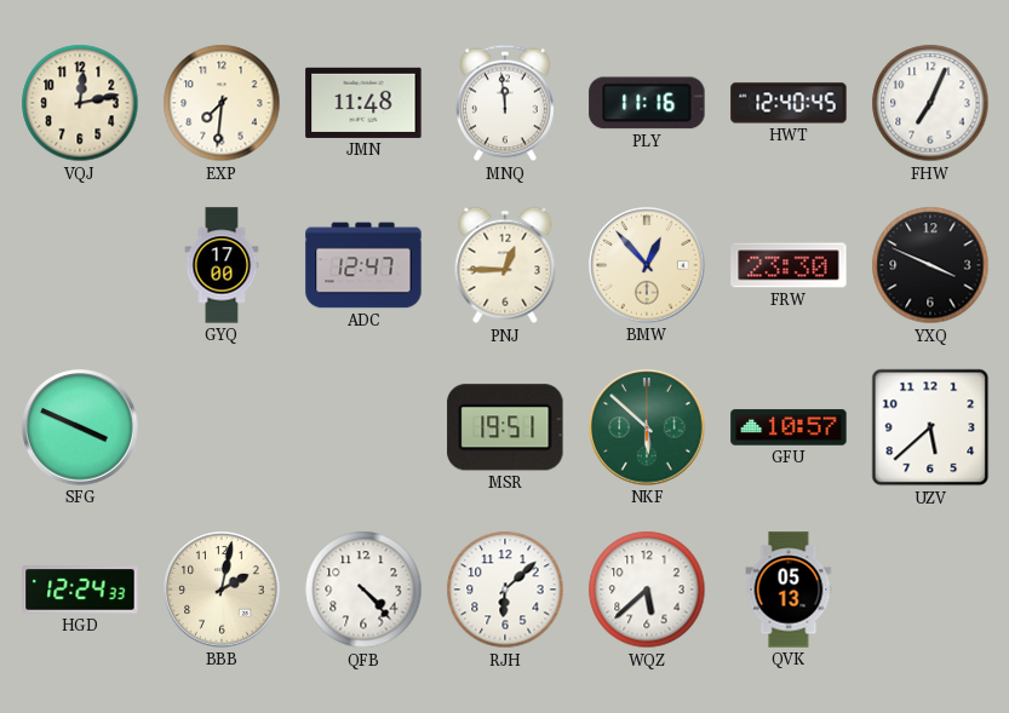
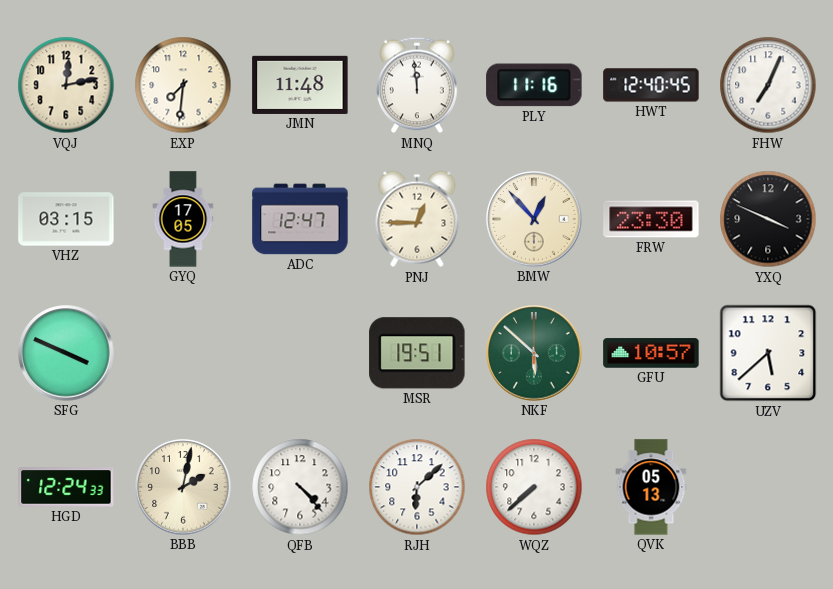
VHZ: none -> 03:15
GYQ: 17:00 -> 17:05
WQZ: 5:38 -> 7:38
